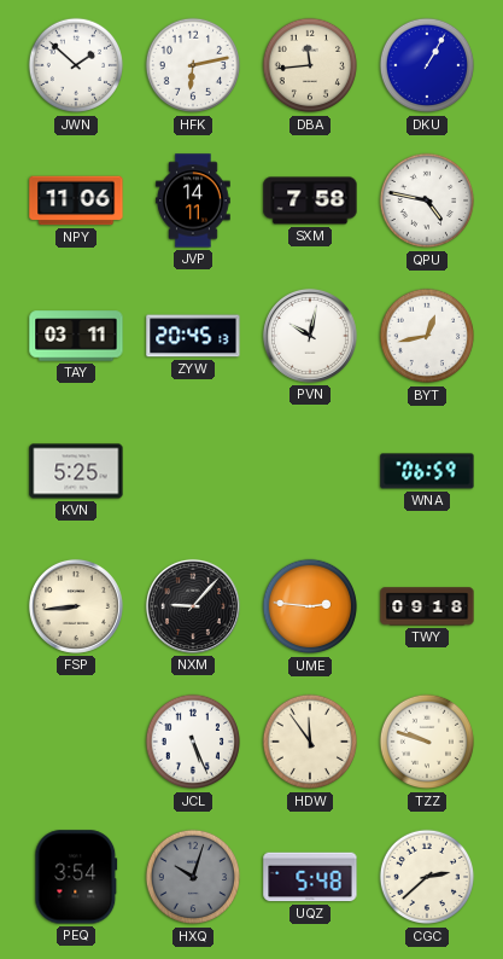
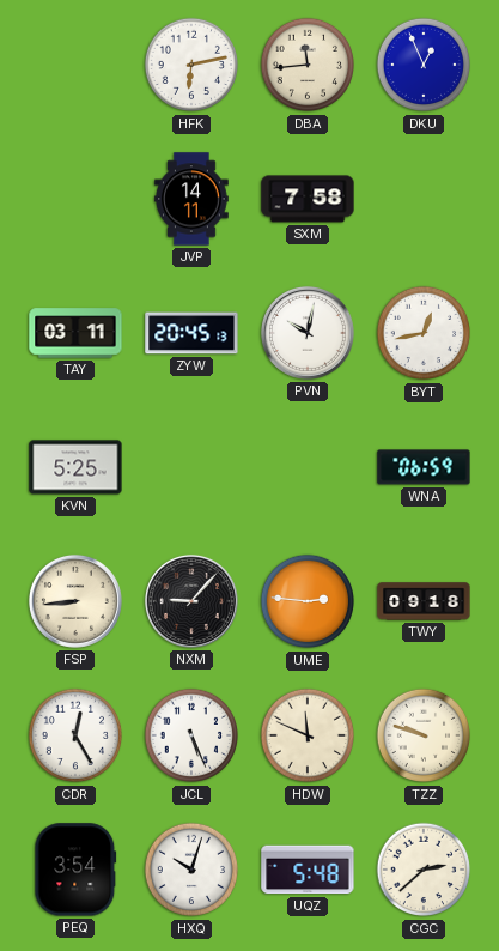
JWN: 1:52 -> none
DKU: 1:05 -> 12:56
NPY: 11:06 -> none
QPU: 4:47 -> none
CDR: none -> 12:25
HDW: 11:54 -> 11:49
HXQ dial: grey -> white
